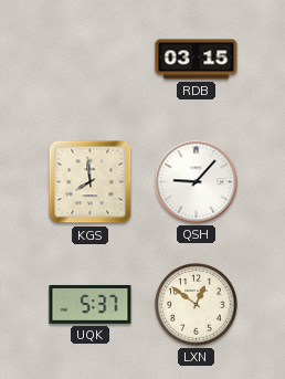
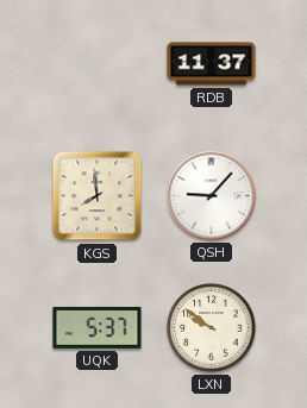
RDB: 03:15 -> 11:37
LXN: 12:51 -> 9:51
